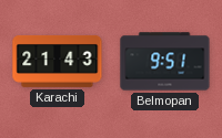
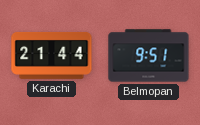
Karachi: 21:43 -> 21:44
